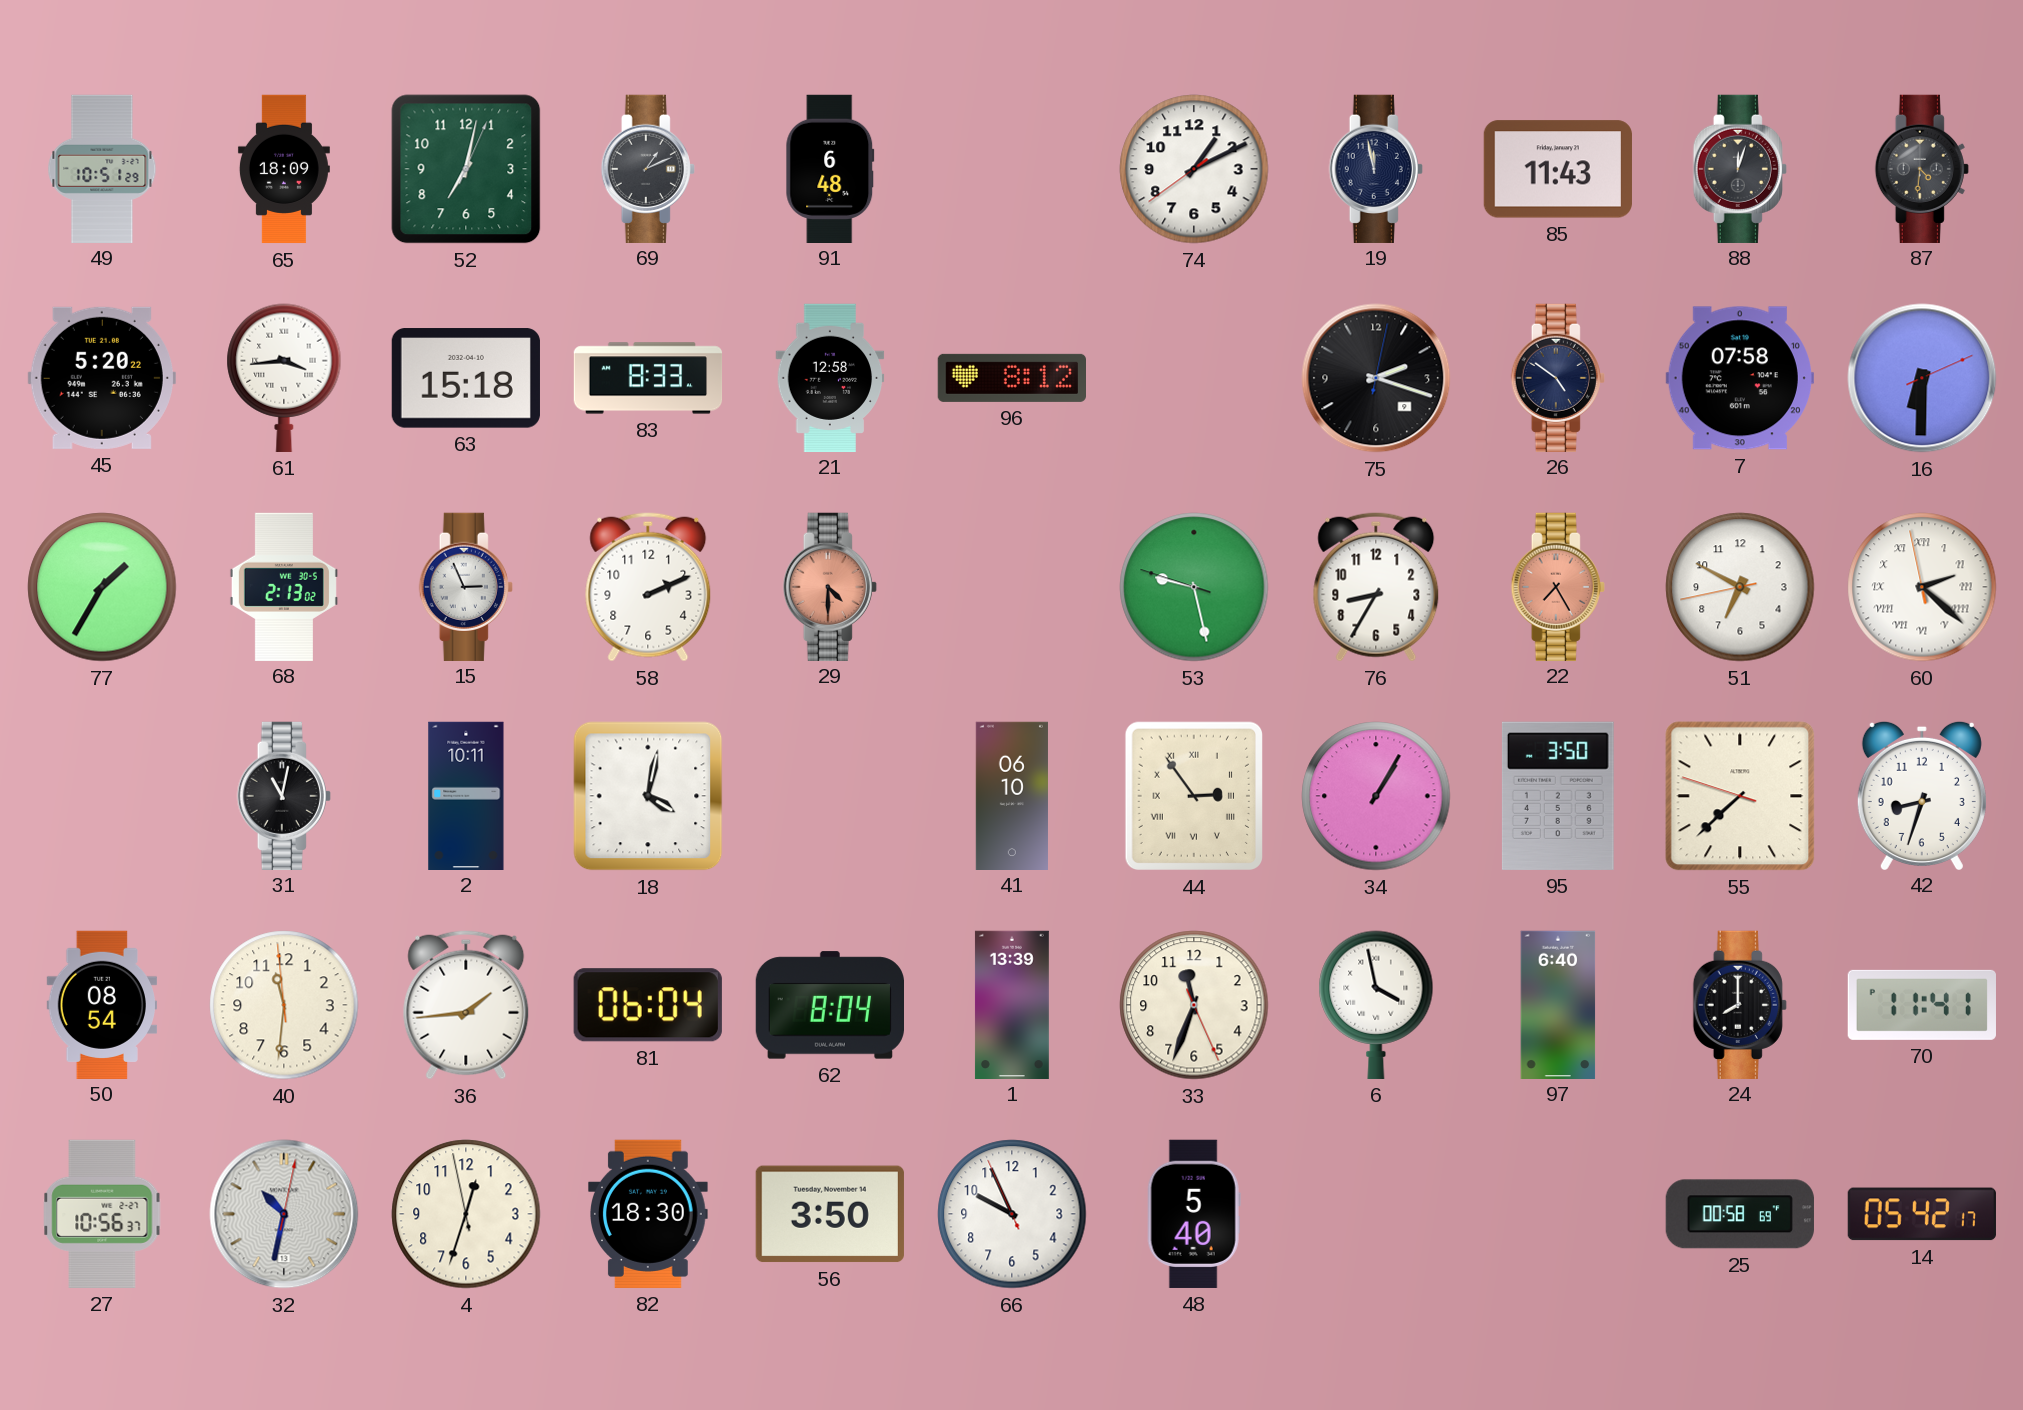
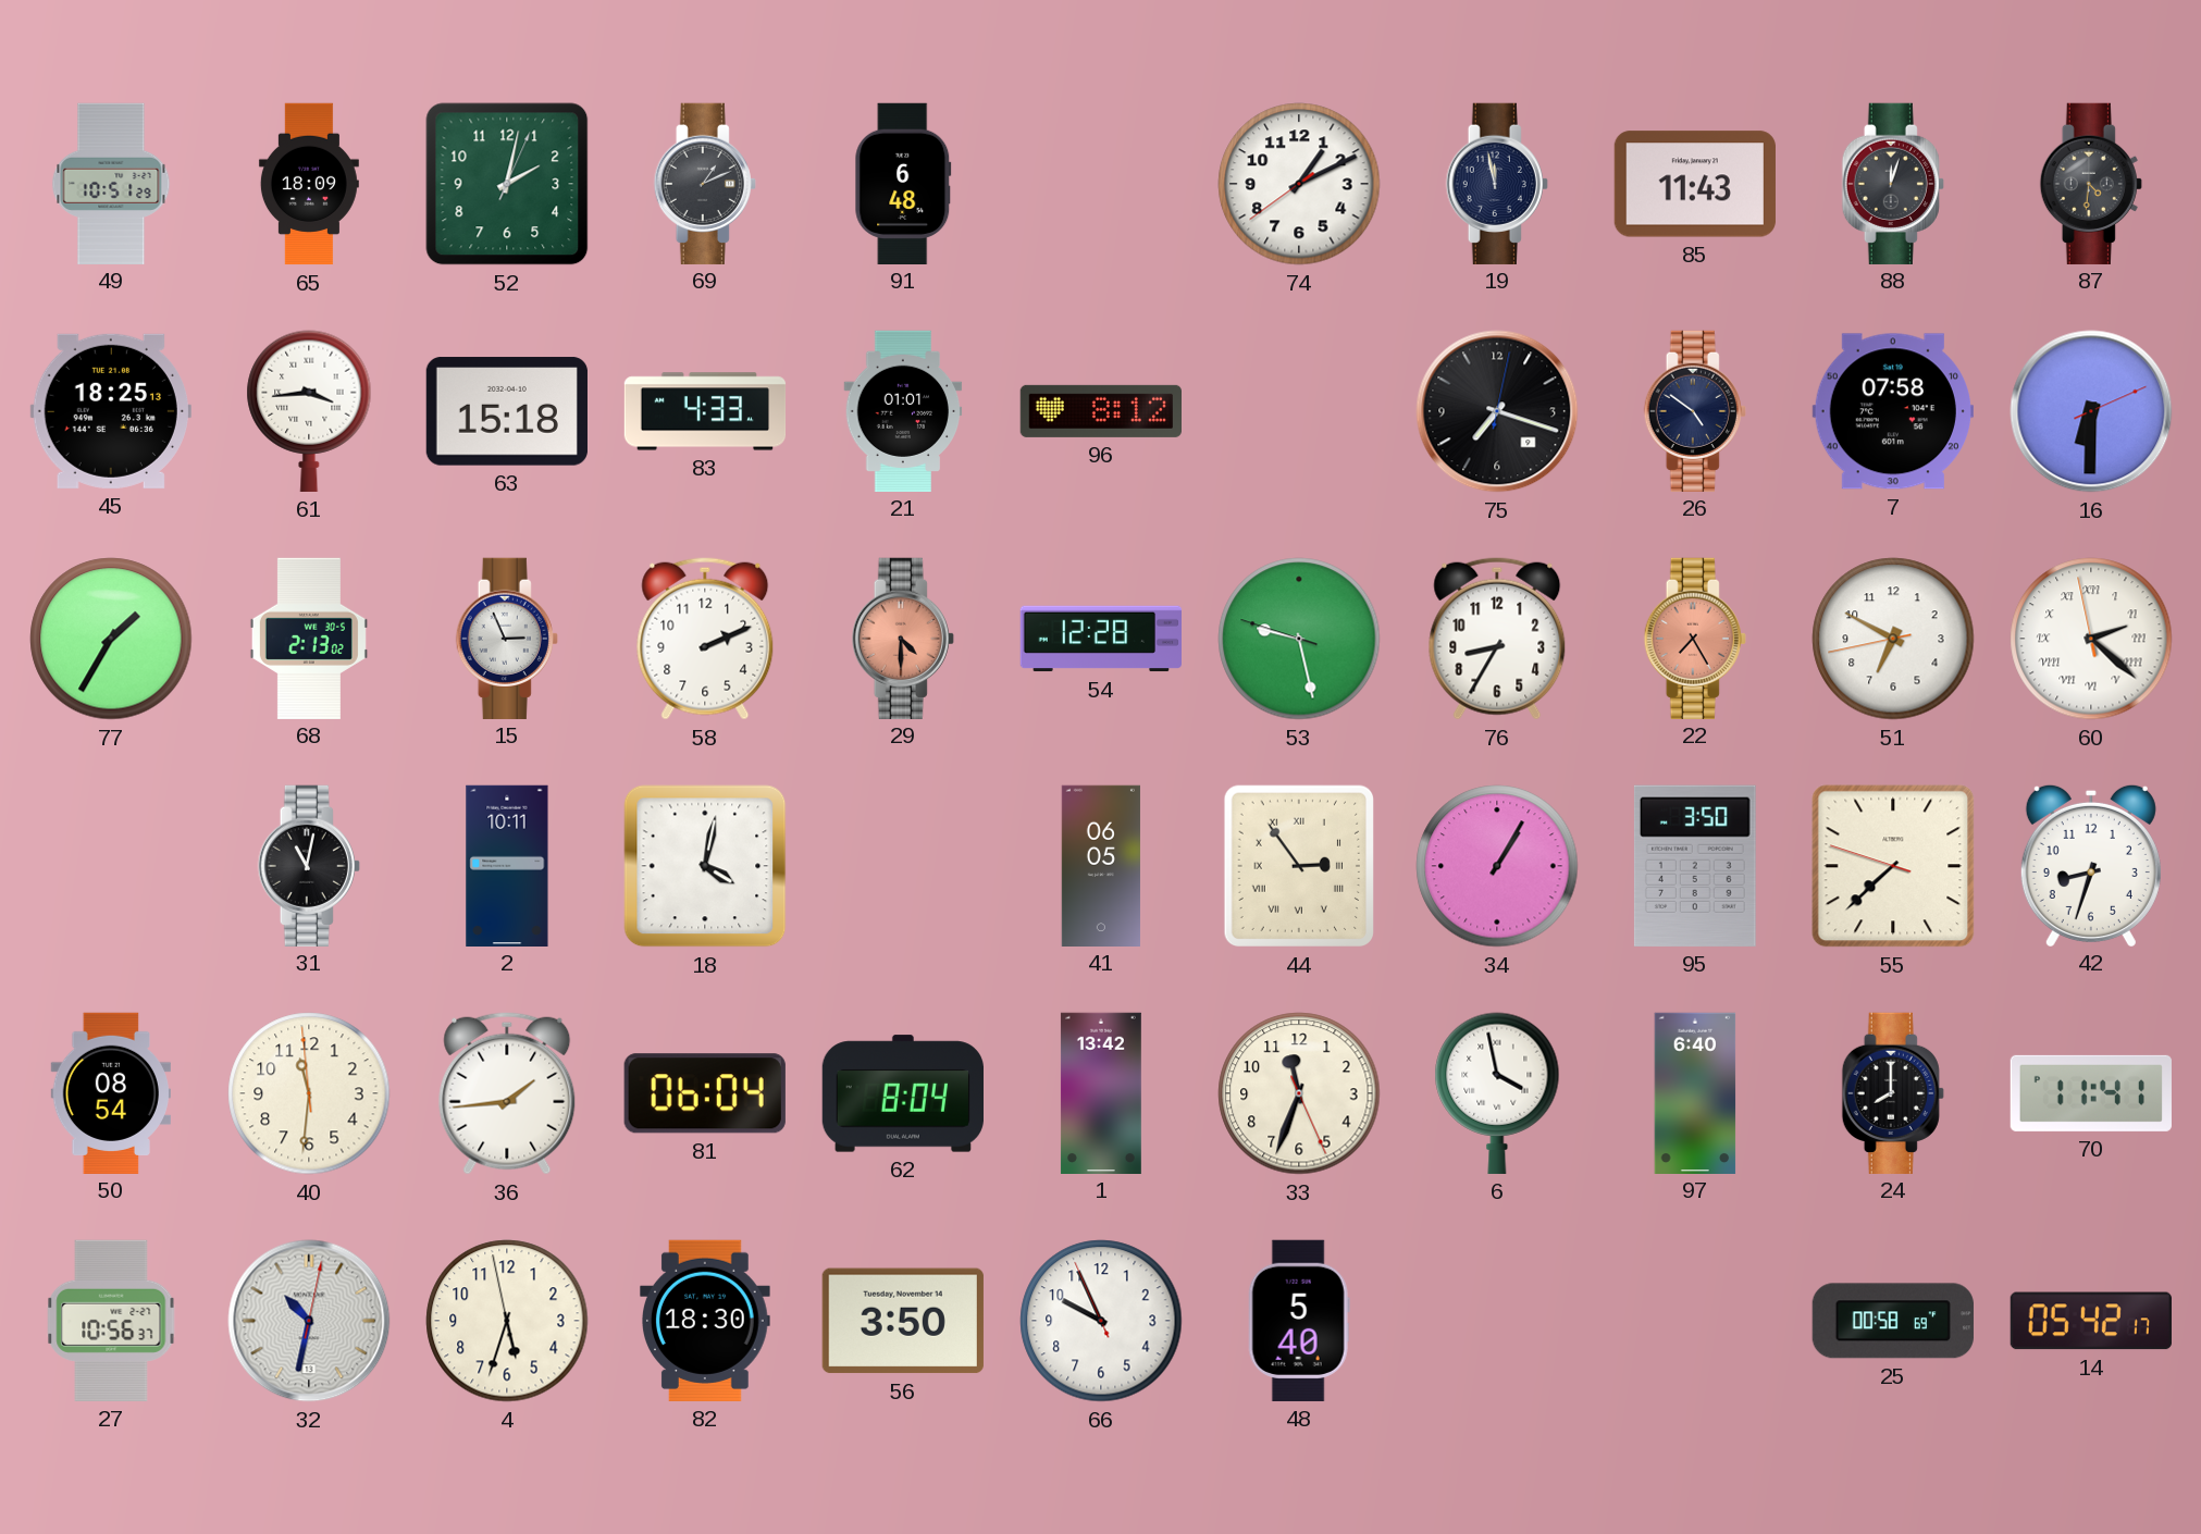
52: 7:02 -> 2:02
45: 5:20 -> 18:25
83: 8:33 -> 4:33
21: 12:58 -> 01:01
75: 2:18 -> 7:18
54: none -> 12:28
41: 06:10 -> 06:05
1: 13:39 -> 13:42
4: 12:32 -> 5:32
